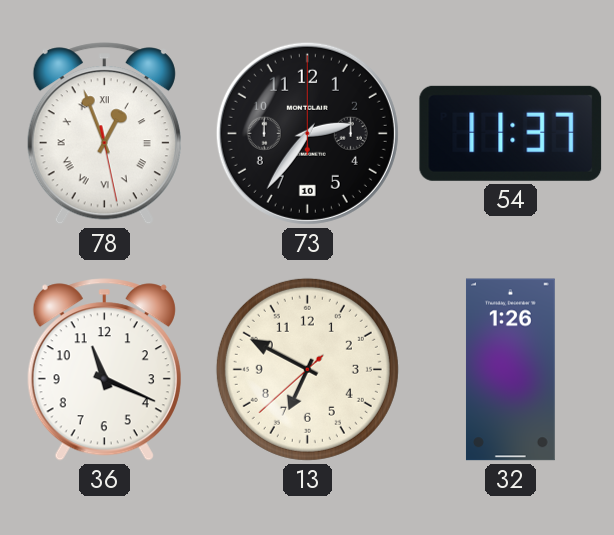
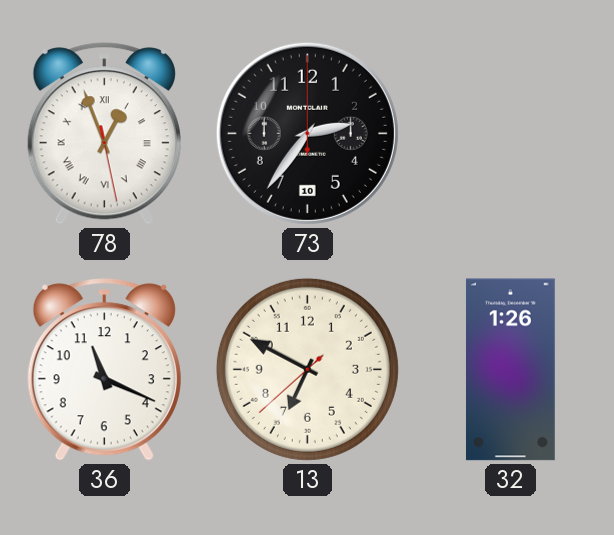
54: 11:37 -> none
